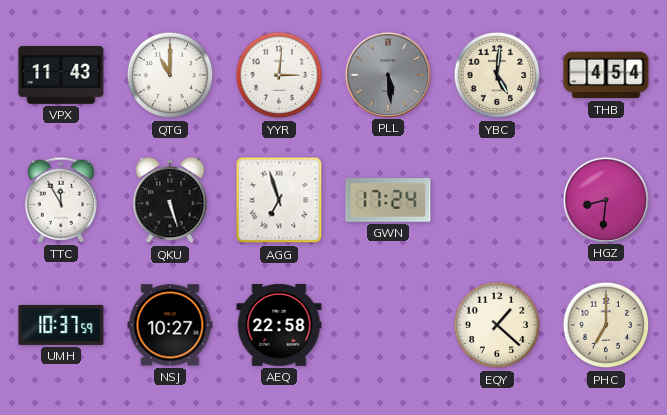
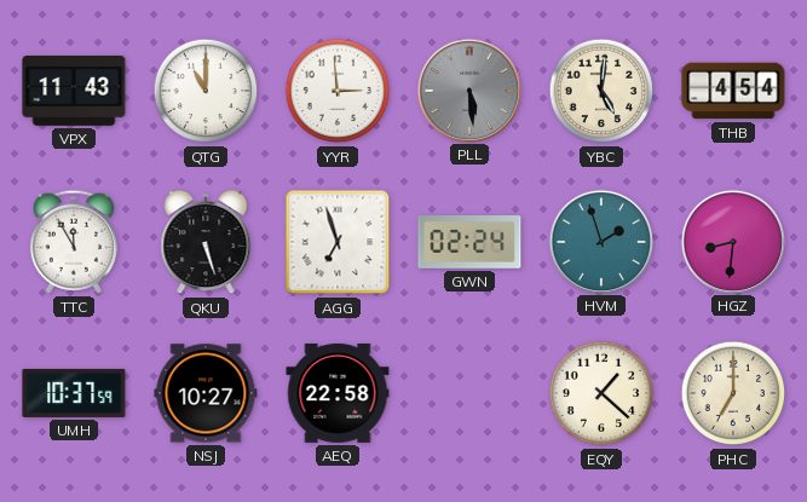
YYR: 3:01 -> 2:59
GWN: 17:24 -> 02:24
HVM: none -> 1:57
